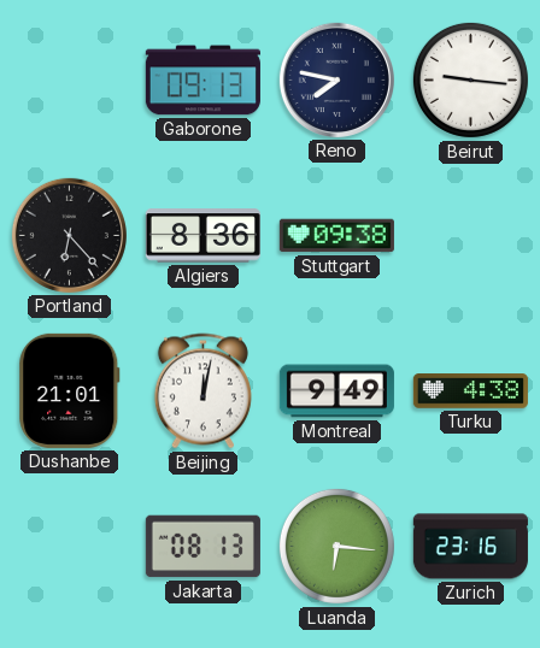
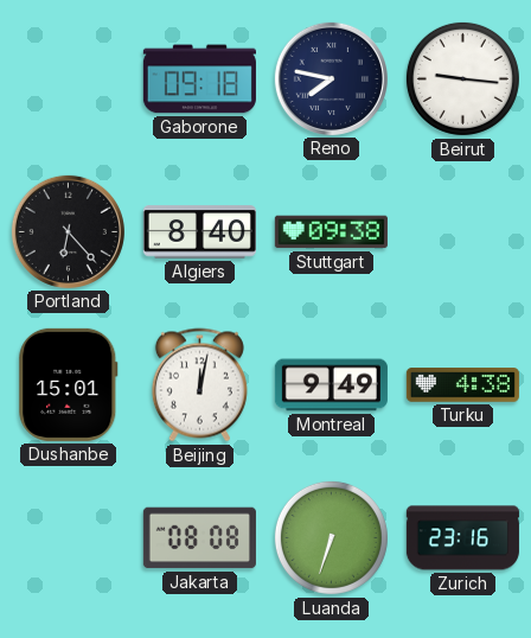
Gaborone: 09:13 -> 09:18
Algiers: 8:36 -> 8:40
Dushanbe: 21:01 -> 15:01
Jakarta: 08:13 -> 08:08
Luanda: 6:16 -> 6:33
